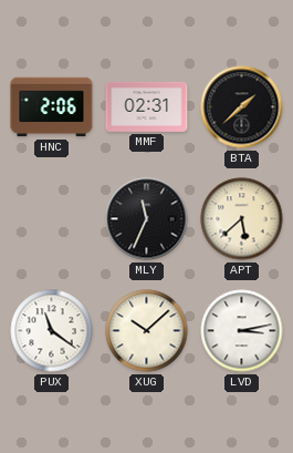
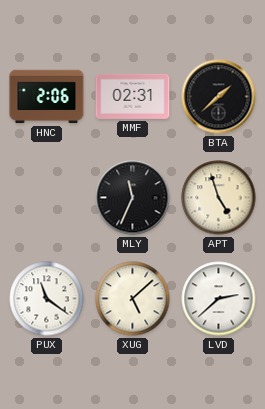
APT: 5:38 -> 4:57
XUG: 10:08 -> 5:08
LVD: 3:13 -> 2:38
